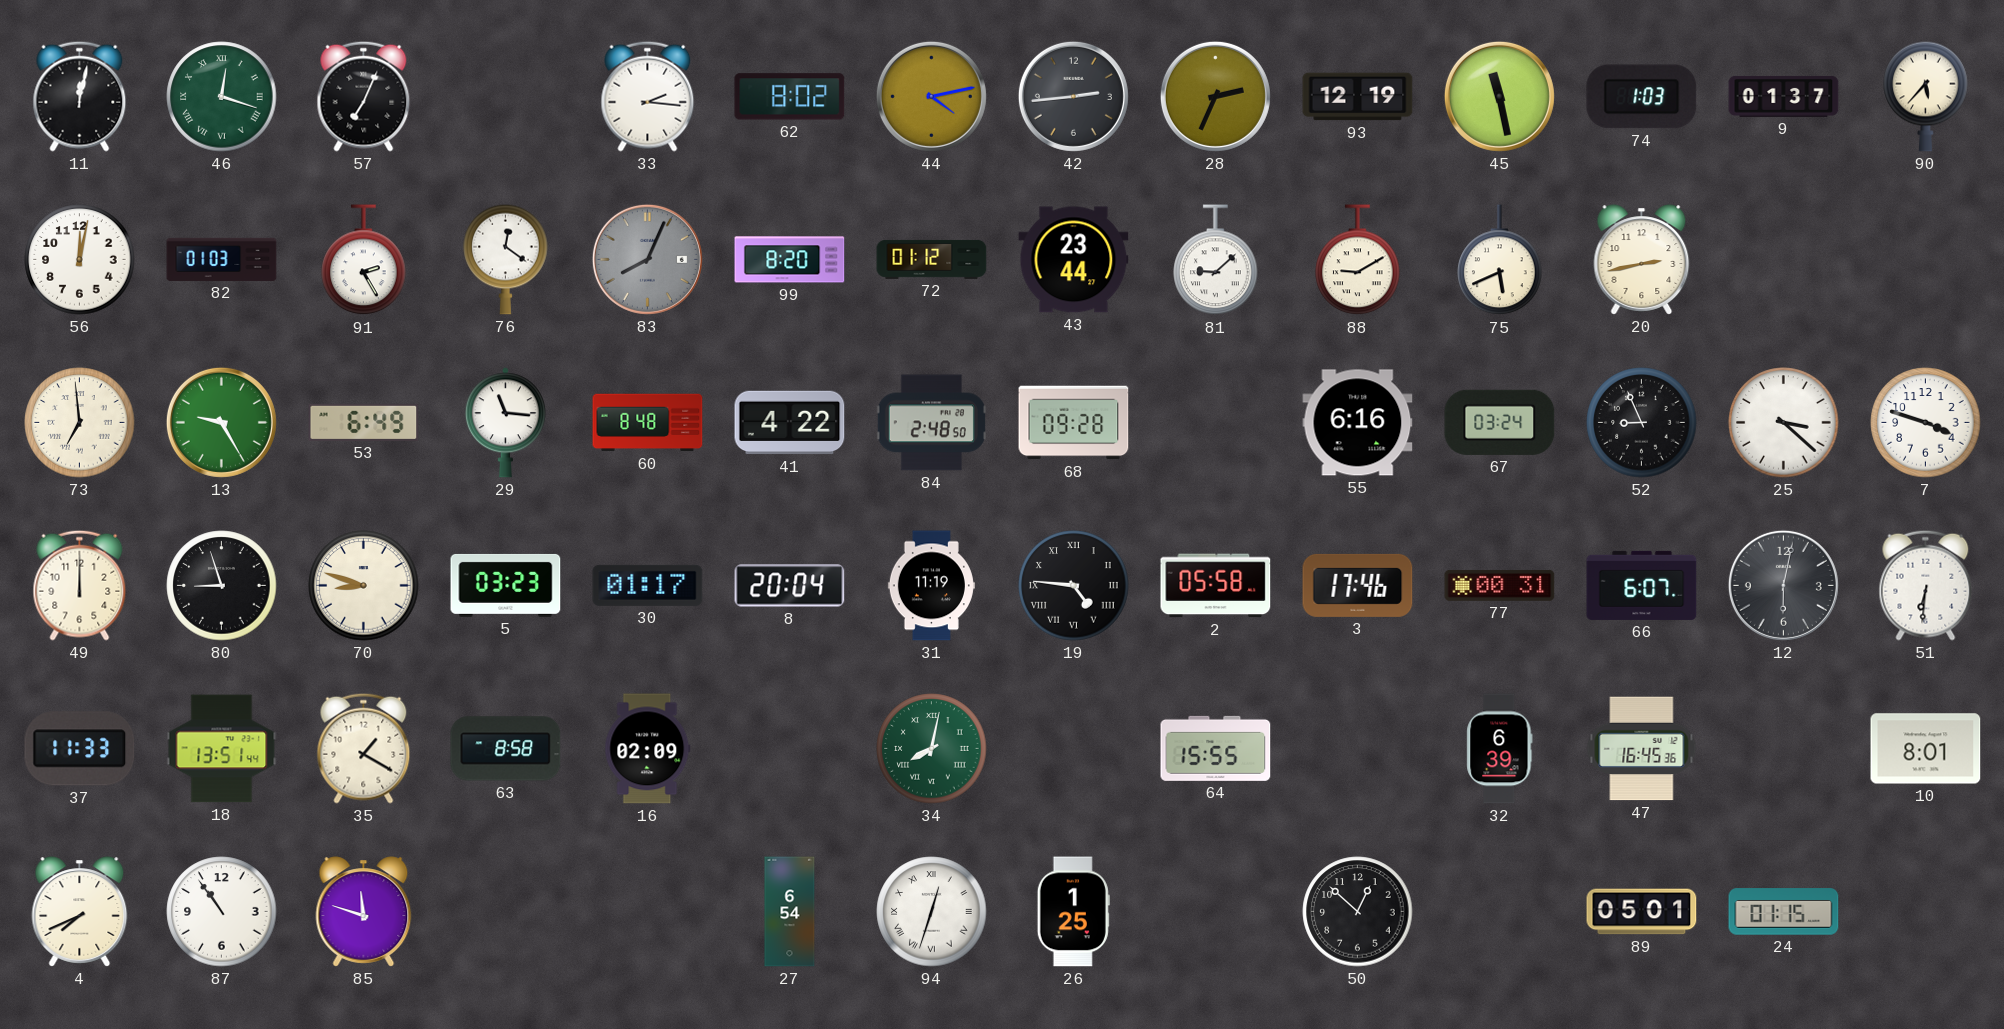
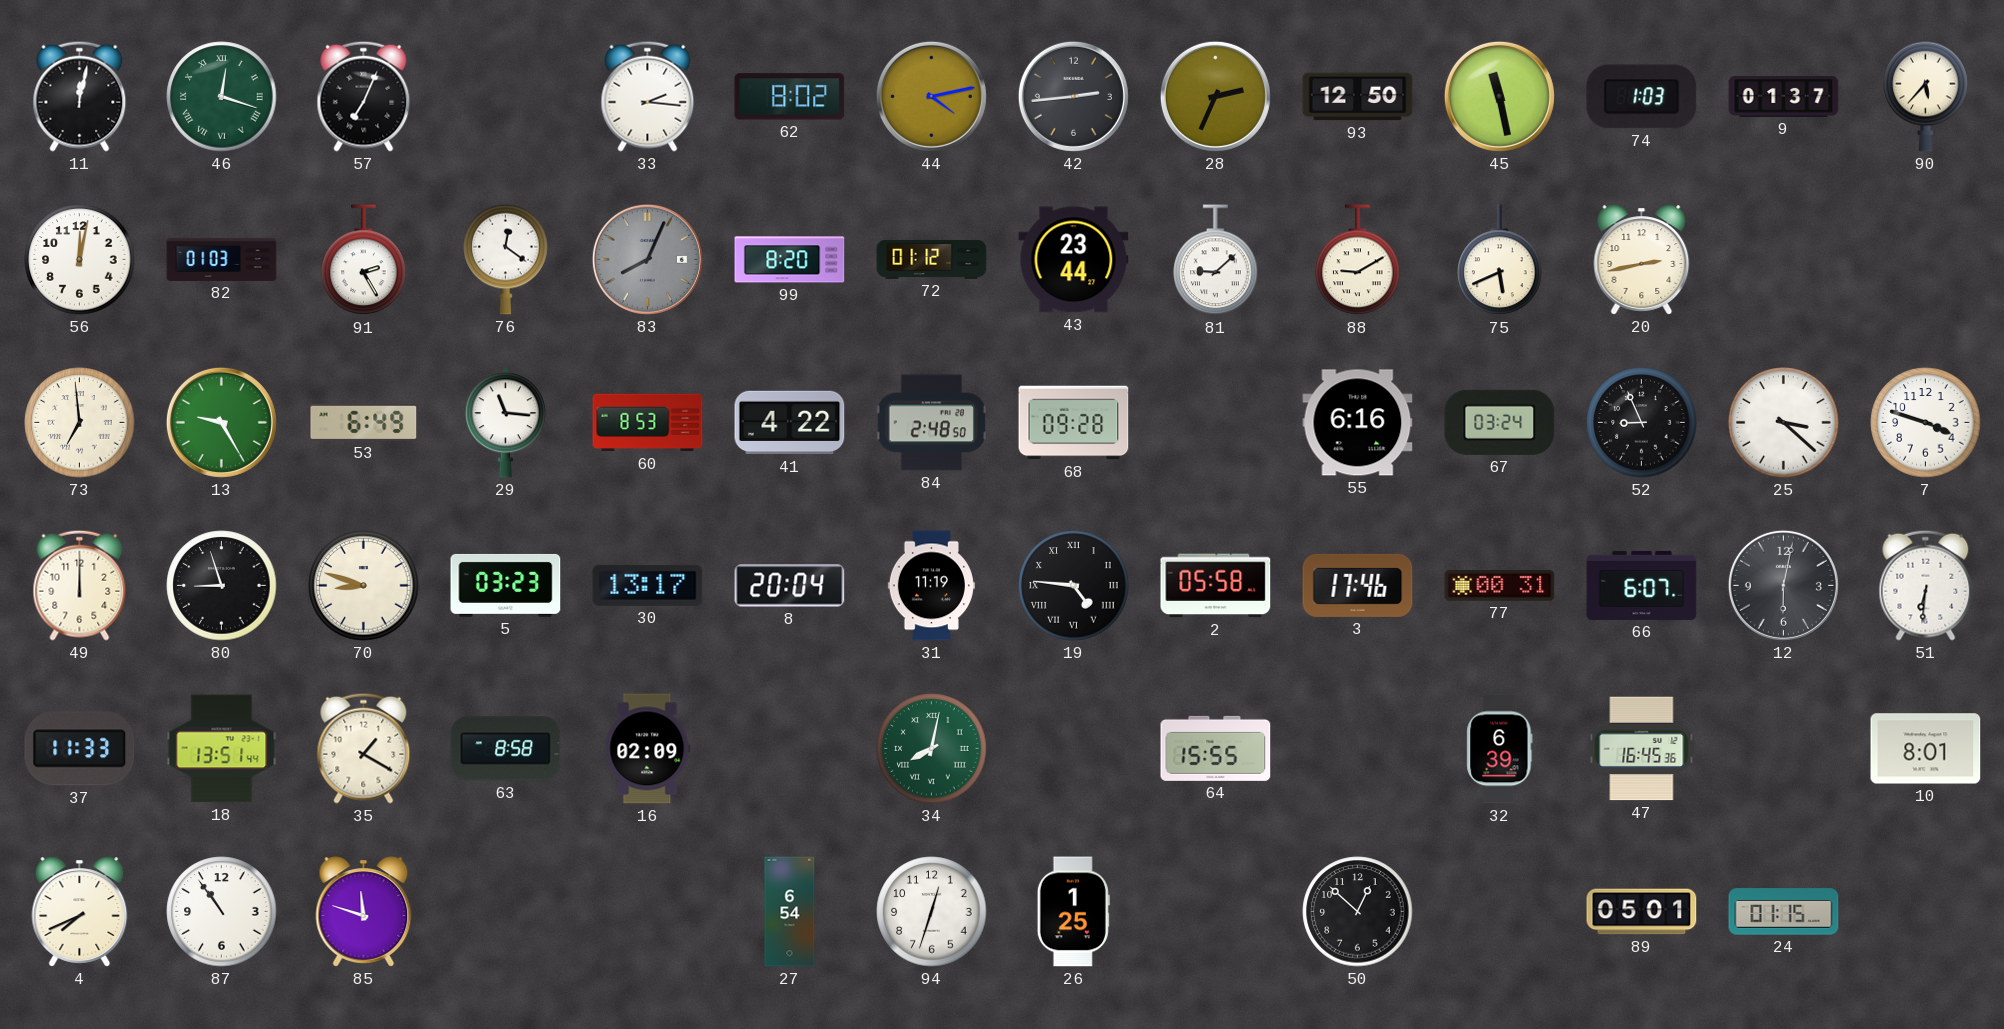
93: 12:19 -> 12:50
60: 8:48 -> 8:53
30: 01:17 -> 13:17
94 numerals: Roman -> Arabic
